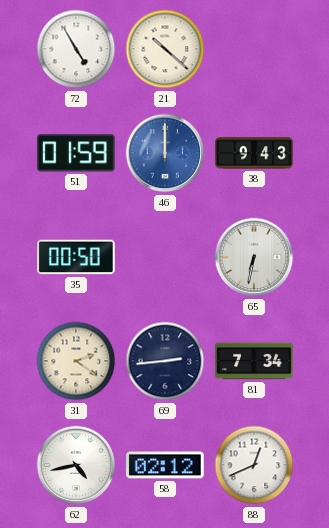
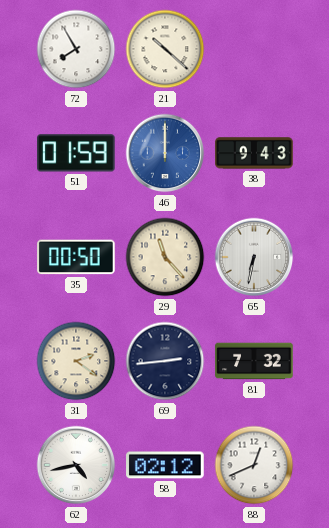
72: 4:55 -> 7:55
29: none -> 11:23
81: 7:34 -> 7:32
